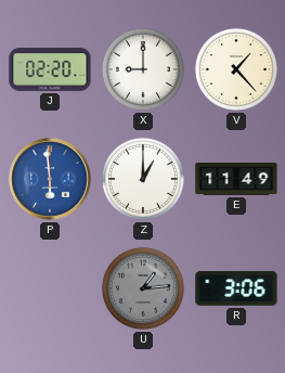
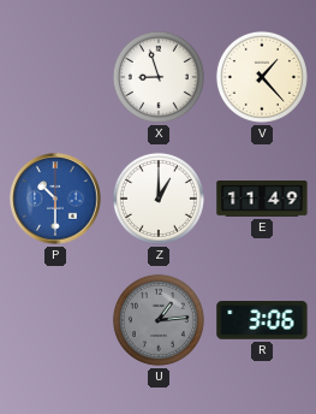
J: 02:20 -> none
X: 9:00 -> 8:57
P: 5:59 -> 10:30
